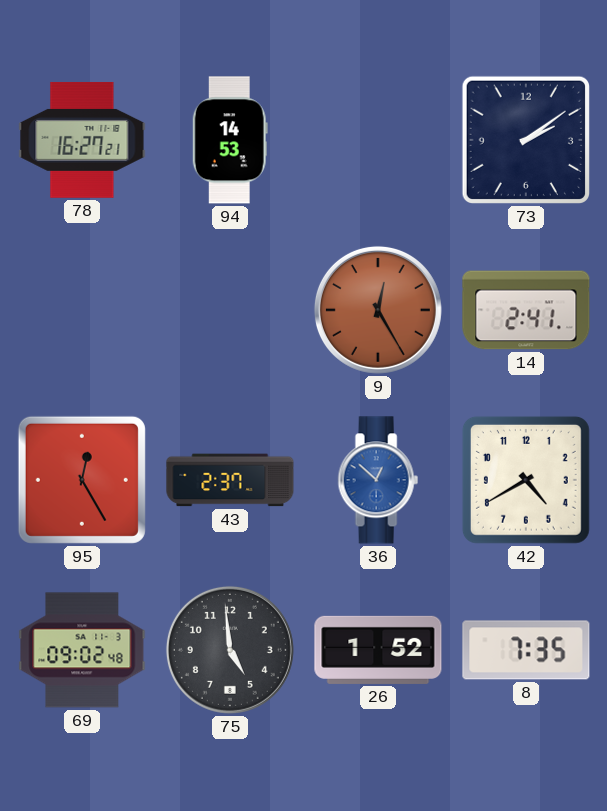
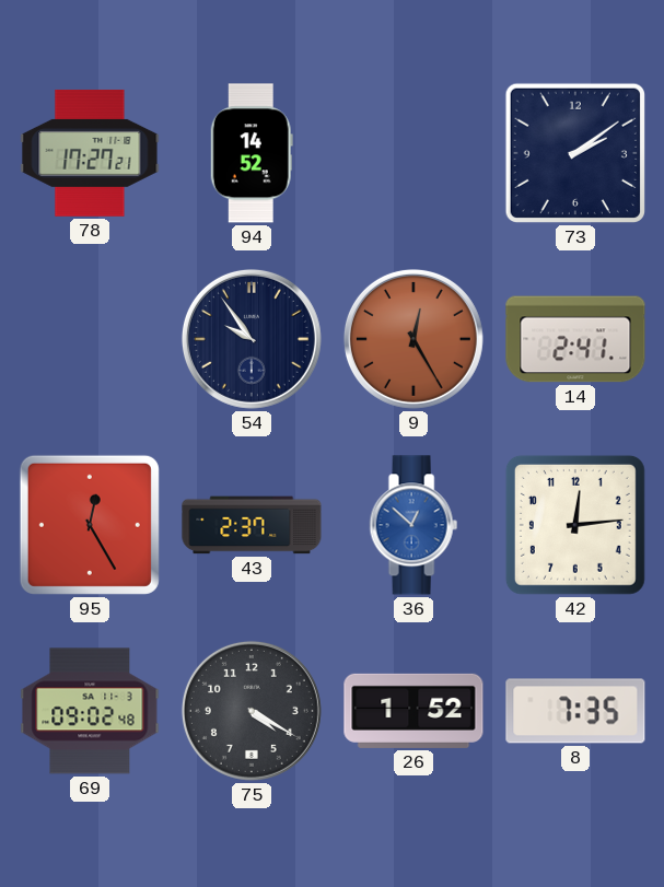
78: 16:27 -> 17:27
94: 14:53 -> 14:52
54: none -> 9:54
42: 4:40 -> 12:14
75: 4:59 -> 4:20
